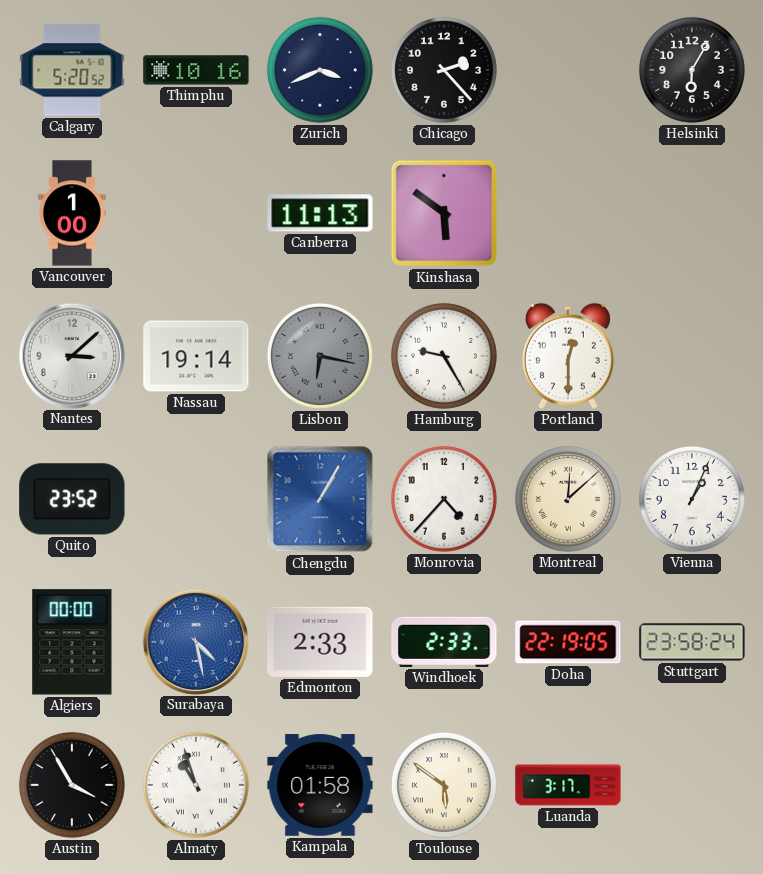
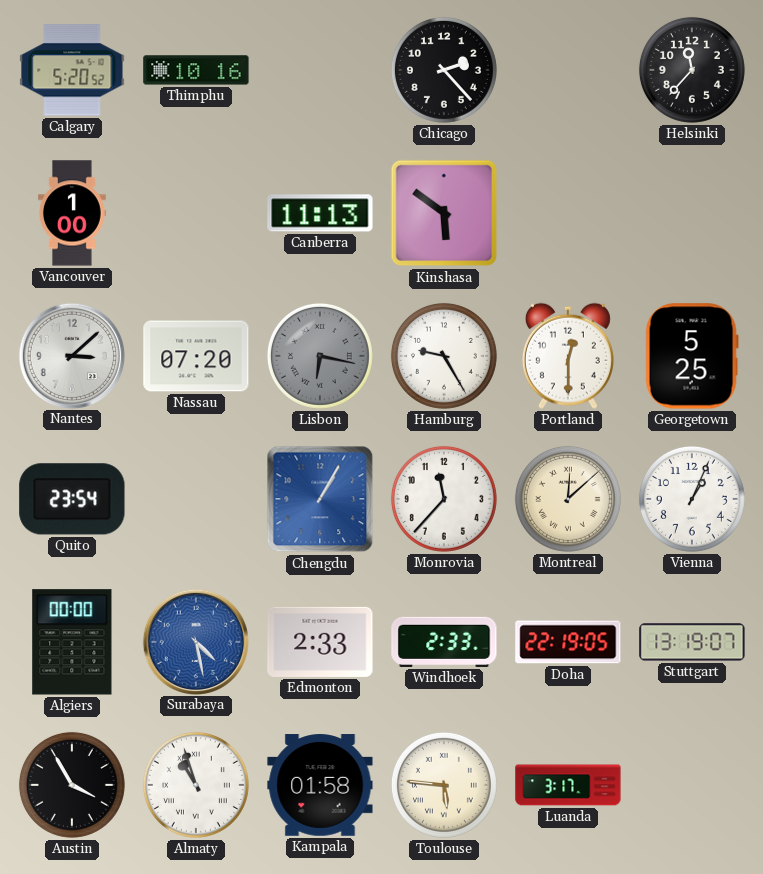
Zurich: 3:41 -> none
Helsinki: 6:05 -> 11:37
Nassau: 19:14 -> 07:20
Georgetown: none -> 5:25
Quito: 23:52 -> 23:54
Monrovia: 4:37 -> 11:37
Stuttgart: 23:58 -> 13:19
Toulouse: 5:51 -> 5:46
